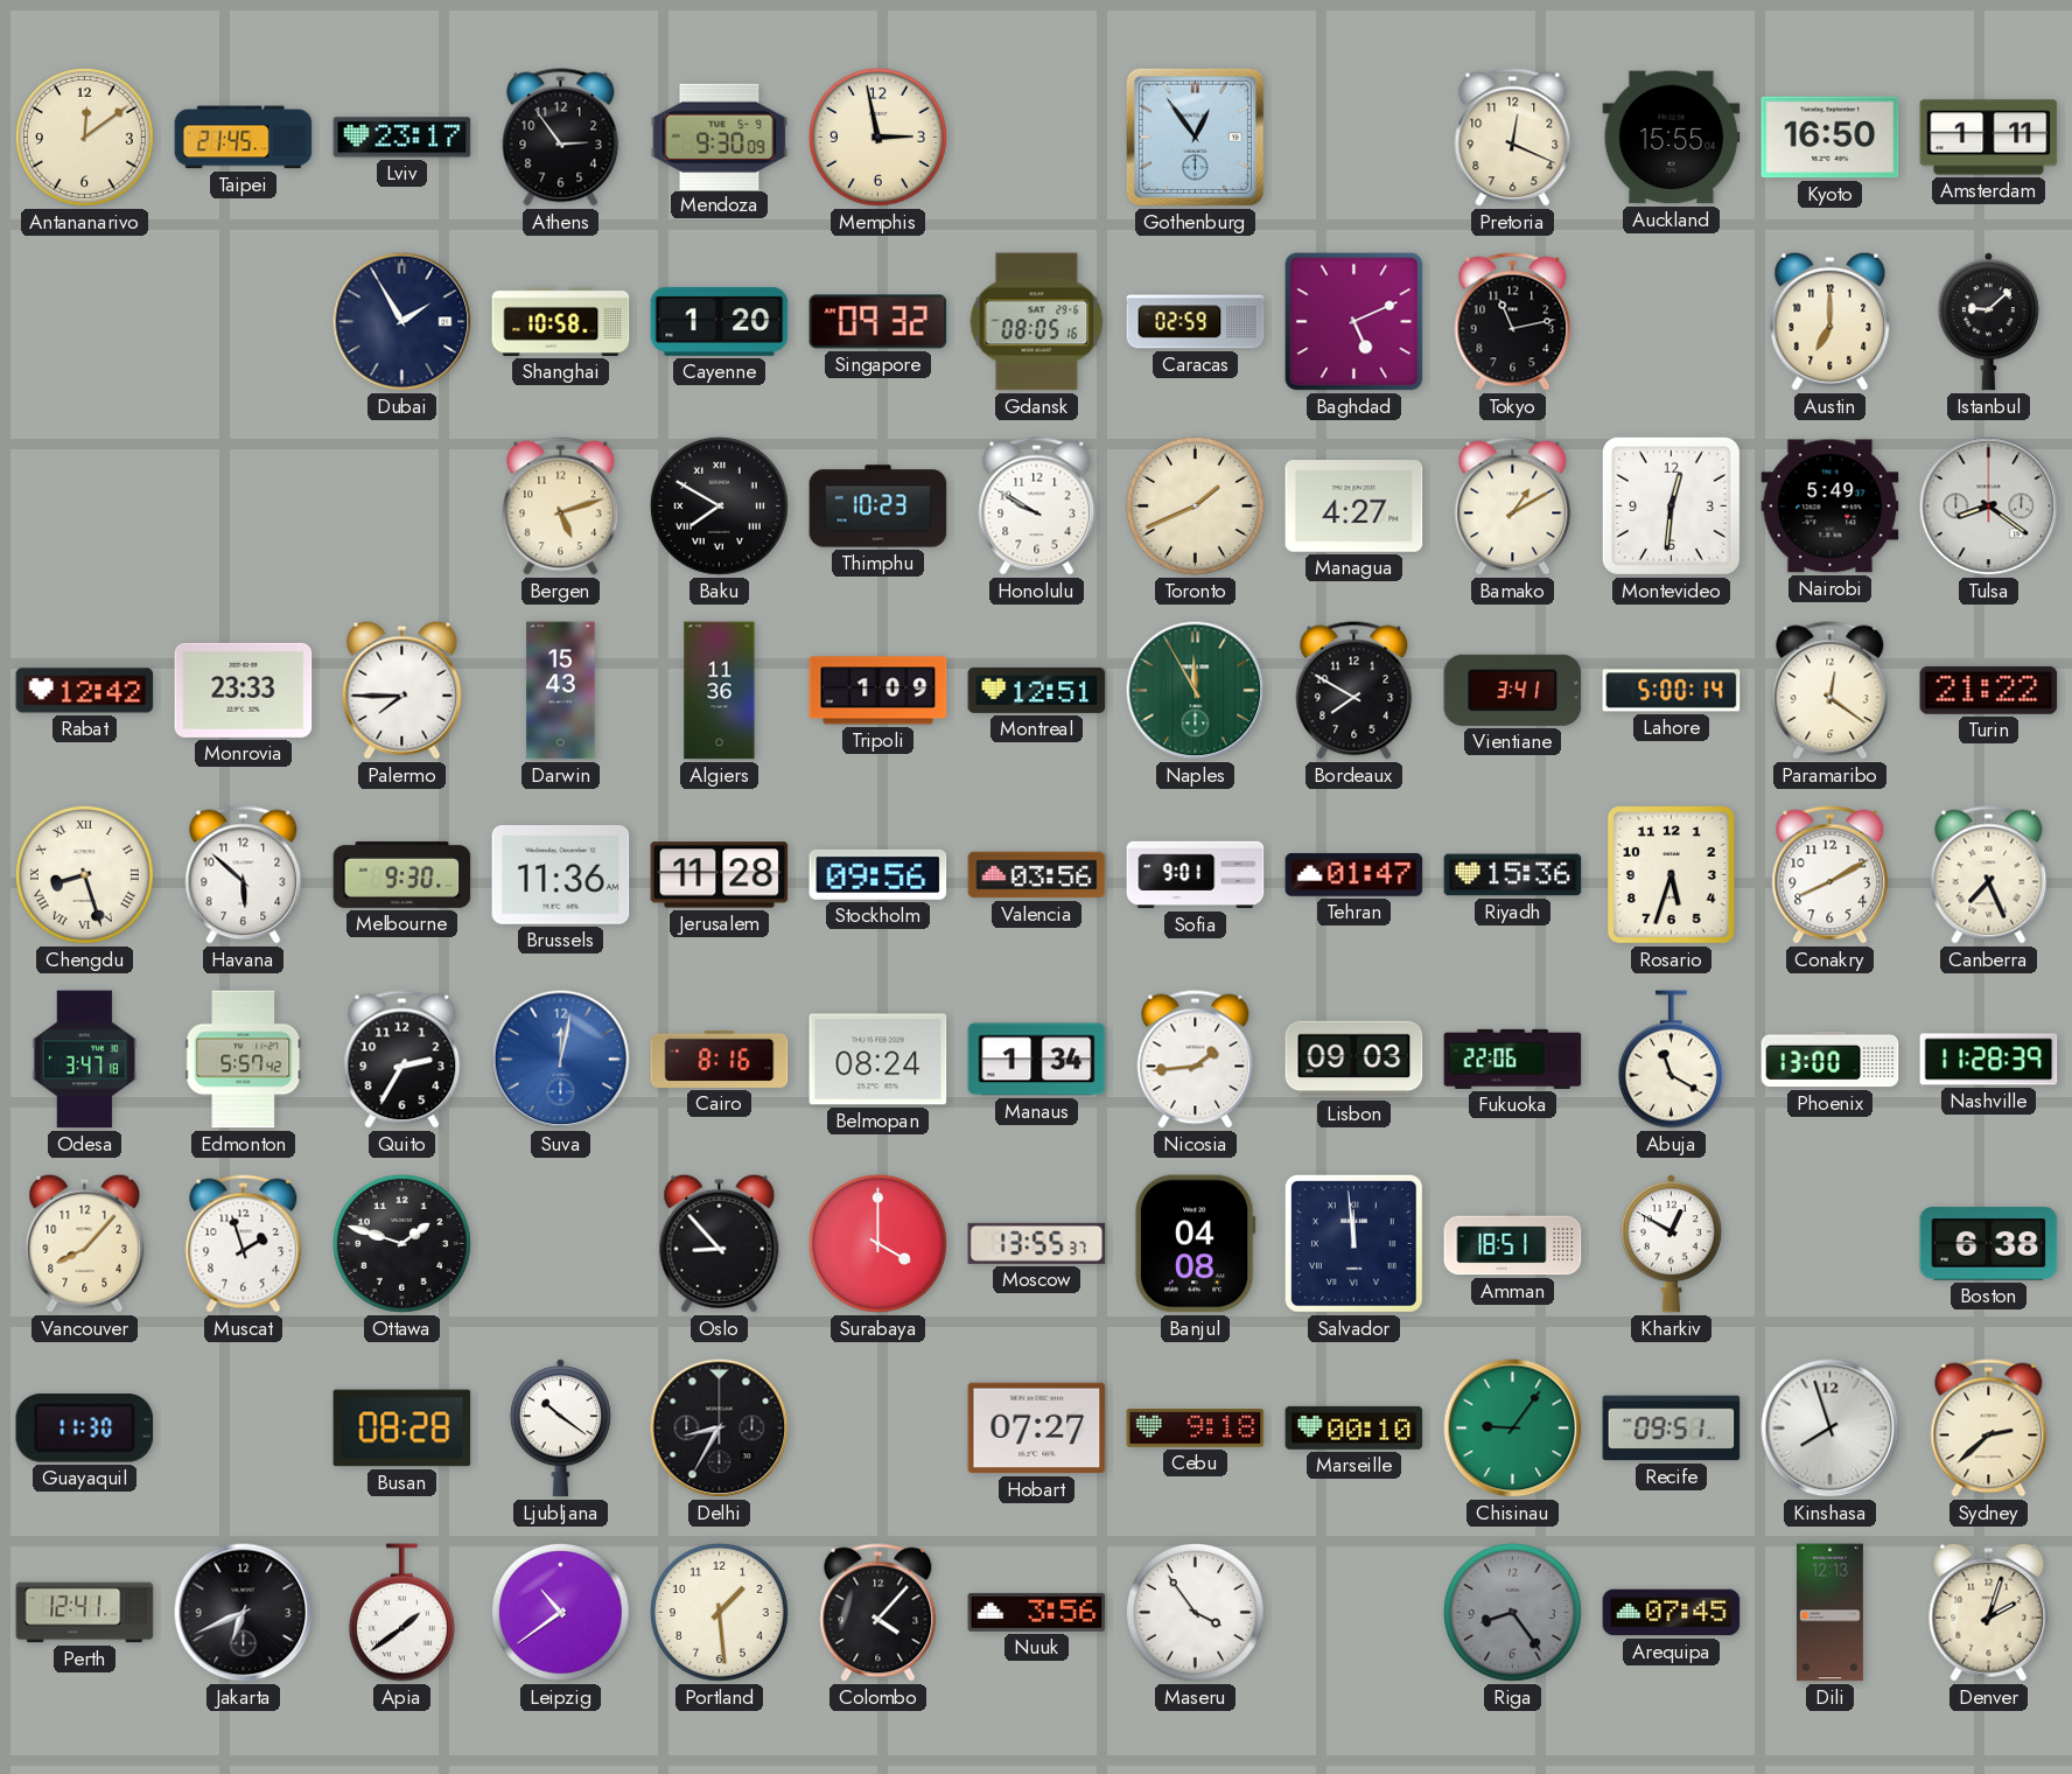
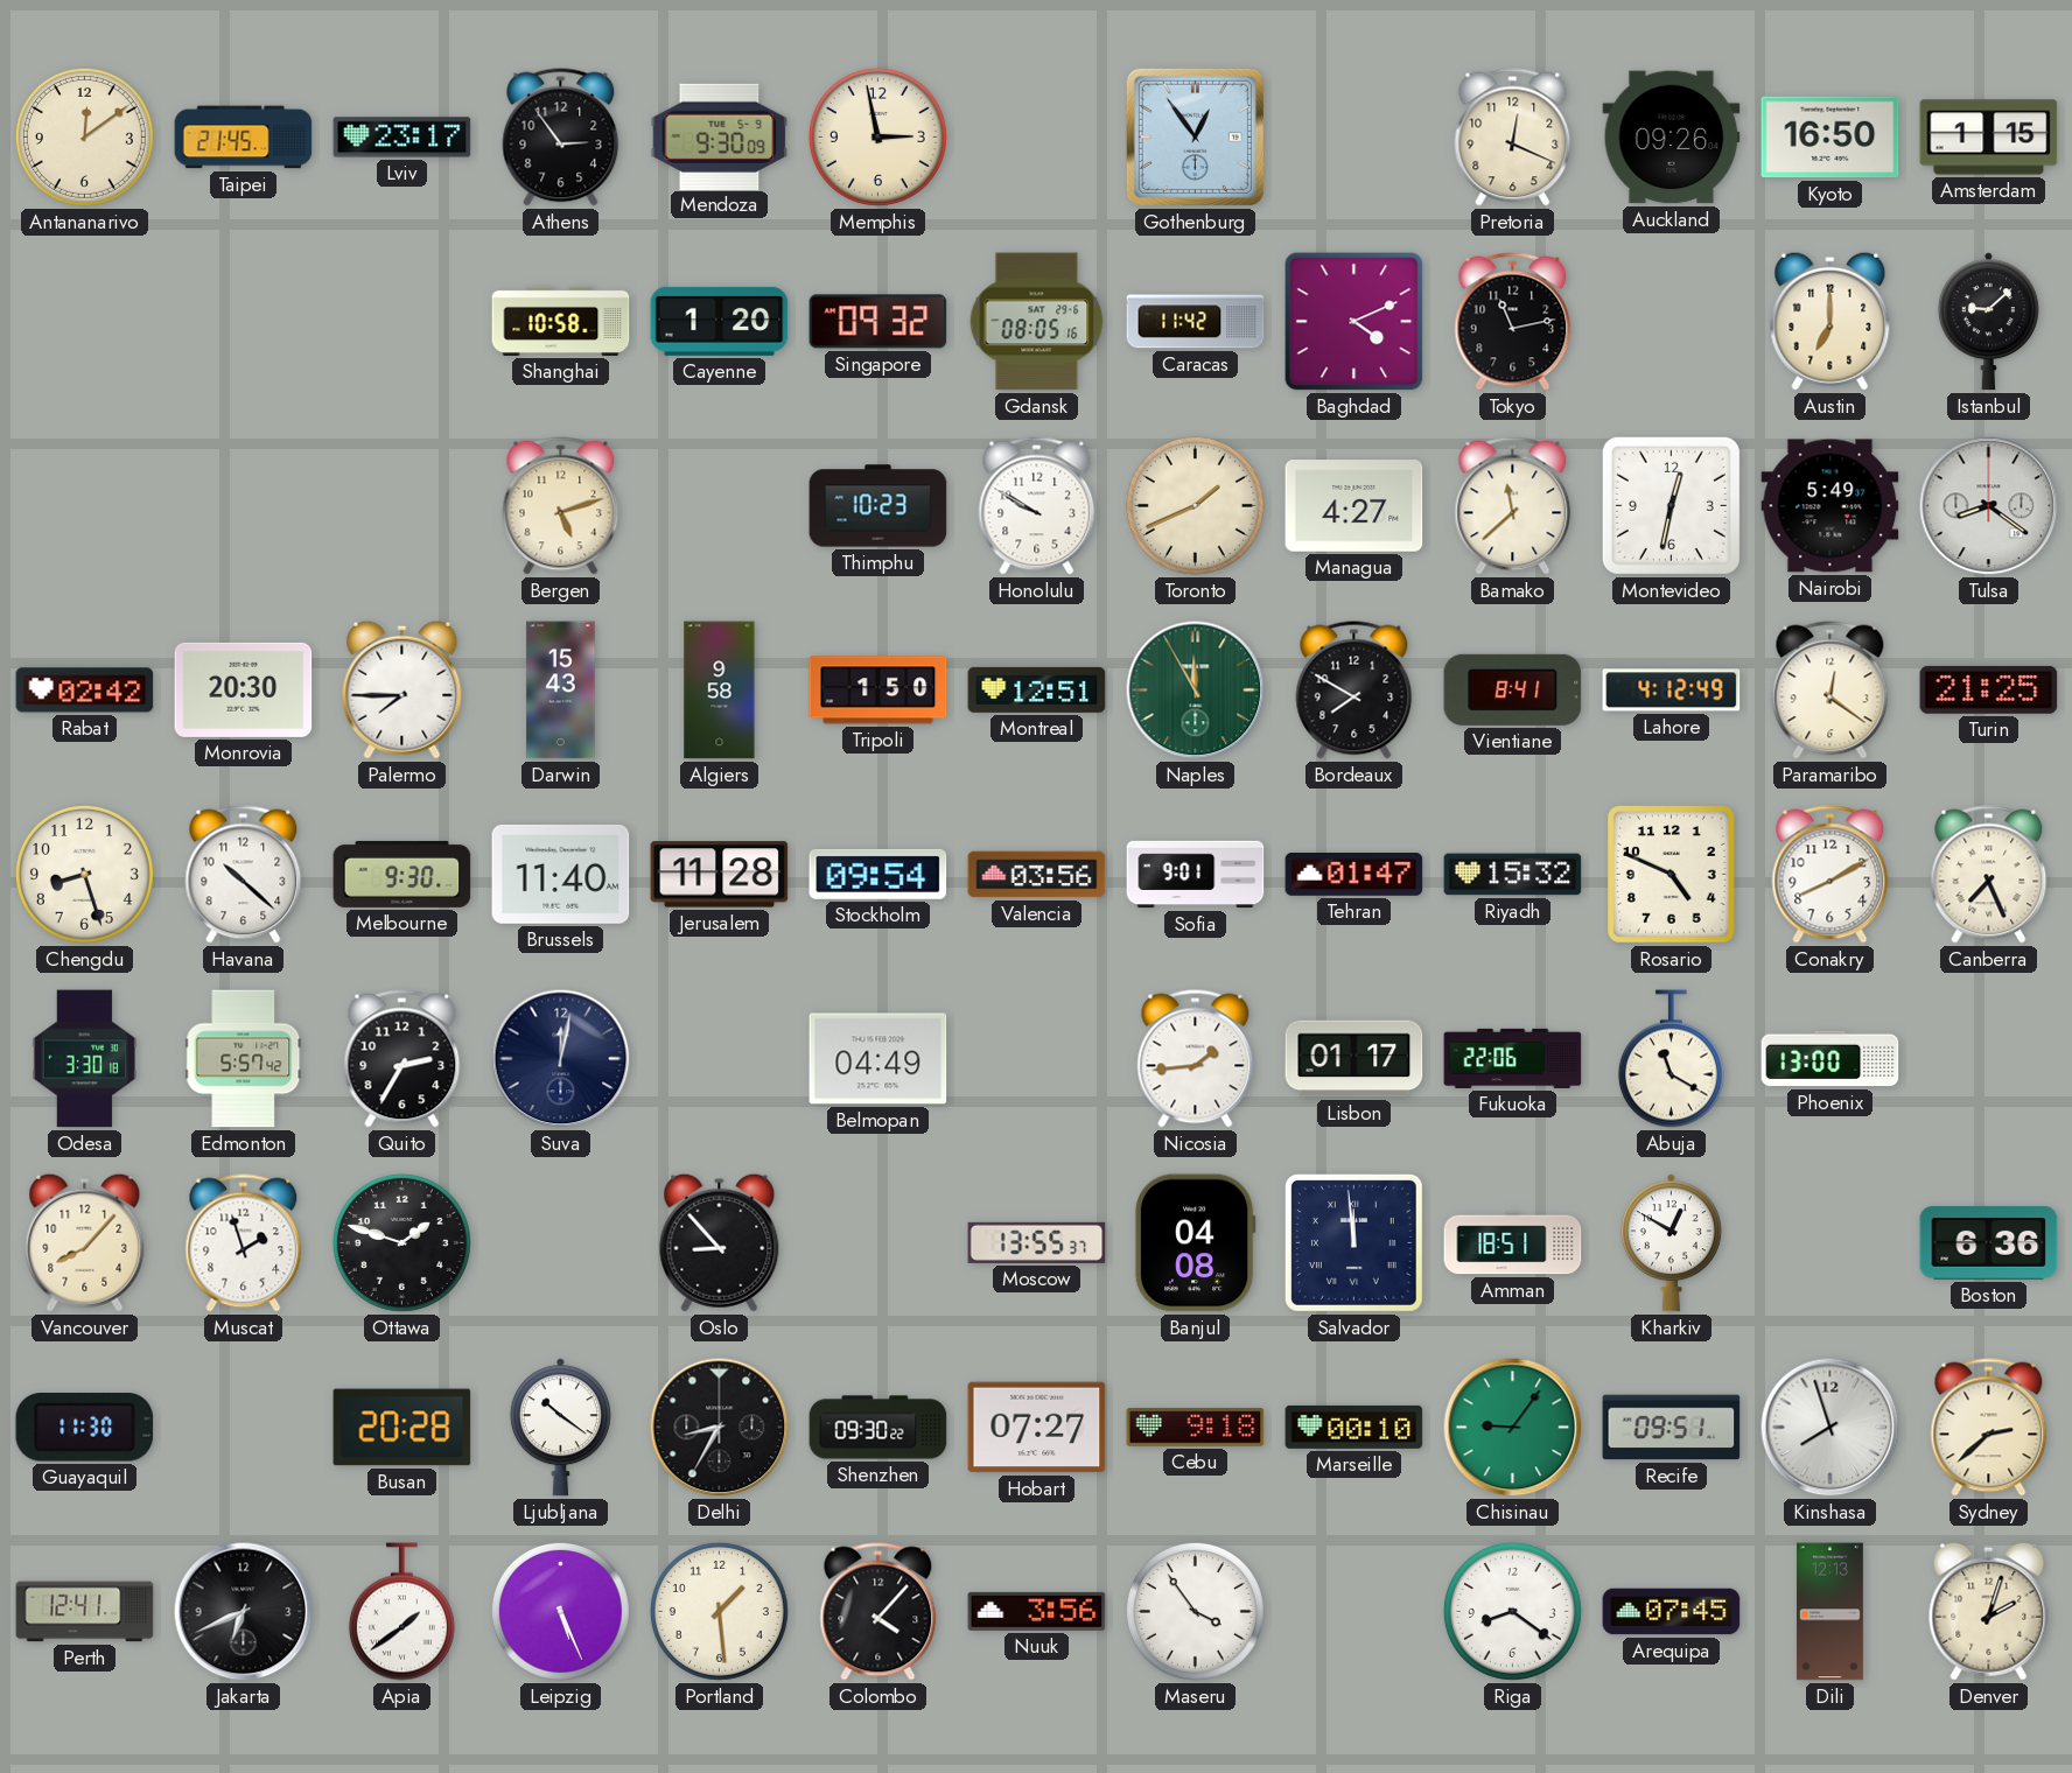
Auckland: 15:55 -> 09:26
Amsterdam: 1:11 -> 1:15
Dubai: 1:55 -> none
Caracas: 02:59 -> 11:42
Baghdad: 5:11 -> 4:11
Baku: 7:50 -> none
Bamako: 1:10 -> 11:38
Montevideo: 12:31 -> 12:32
Rabat: 12:42 -> 02:42
Monrovia: 23:33 -> 20:30
Algiers: 11:36 -> 9:58
Tripoli: 1:09 -> 1:50
Vientiane: 3:41 -> 8:41
Lahore: 5:00 -> 4:12
Turin: 21:22 -> 21:25
Chengdu numerals: Roman -> Arabic
Havana: 5:52 -> 10:22
Brussels: 11:36 -> 11:40
Stockholm: 09:56 -> 09:54
Riyadh: 15:36 -> 15:32
Rosario: 5:33 -> 4:49
Odesa: 3:47 -> 3:30
Suva dial: blue -> navy
Cairo: 8:16 -> none
Belmopan: 08:24 -> 04:49
Manaus: 1:34 -> none
Lisbon: 09:03 -> 01:17
Nashville: 11:28 -> none
Surabaya: 4:00 -> none
Boston: 6:38 -> 6:36
Busan: 08:28 -> 20:28
Shenzhen: none -> 09:30
Leipzig: 10:39 -> 5:26
Riga: 8:24 -> 8:21
Riga dial: grey -> white
